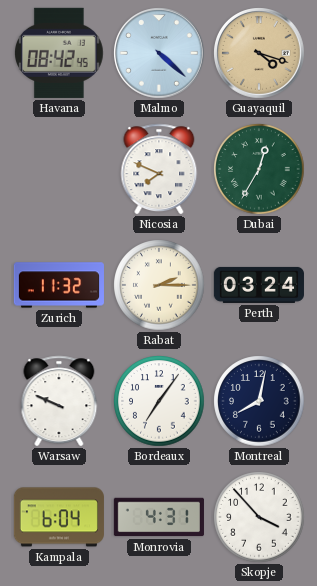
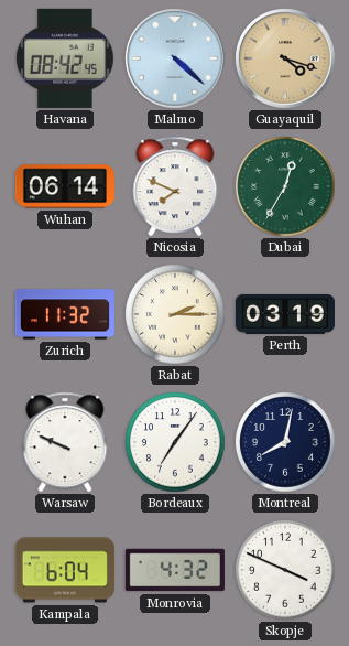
Wuhan: none -> 06:14
Perth: 03:24 -> 03:19
Monrovia: 4:31 -> 4:32
Skopje: 3:53 -> 3:49
